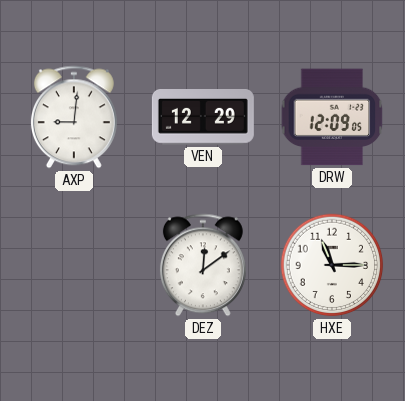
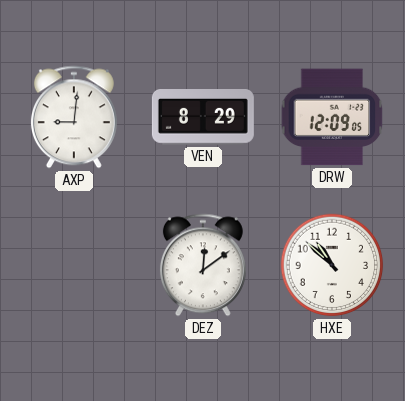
VEN: 12:29 -> 8:29
HXE: 11:15 -> 10:52
